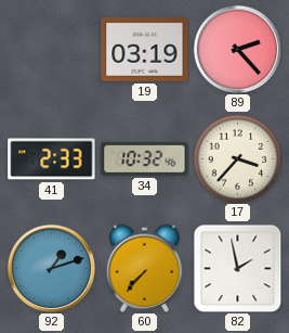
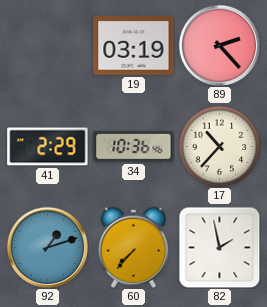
41: 2:33 -> 2:29
34: 10:32 -> 10:36
17: 3:37 -> 10:37
